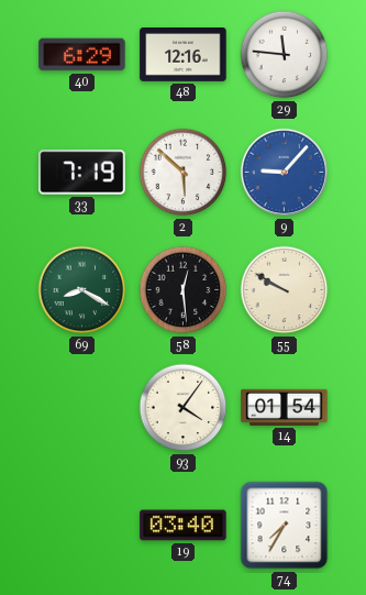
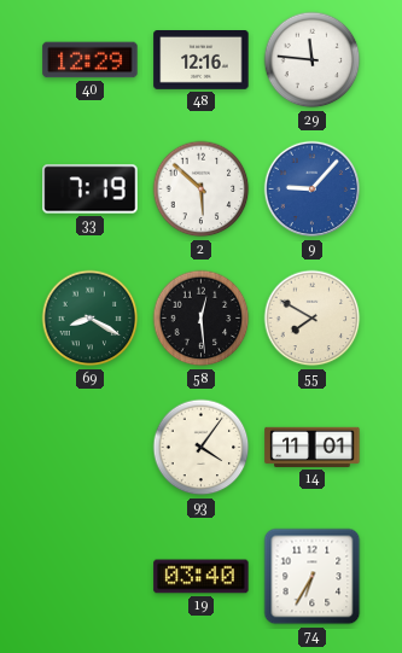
40: 6:29 -> 12:29
55: 9:50 -> 7:50
14: 01:54 -> 11:01
74: 7:35 -> 6:35
